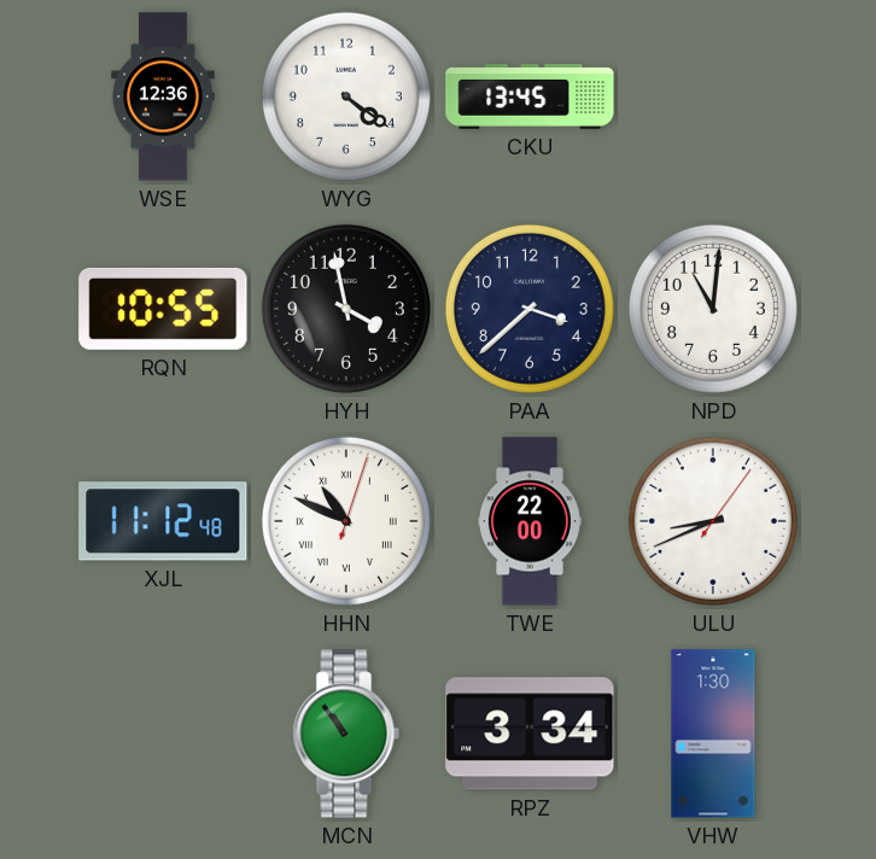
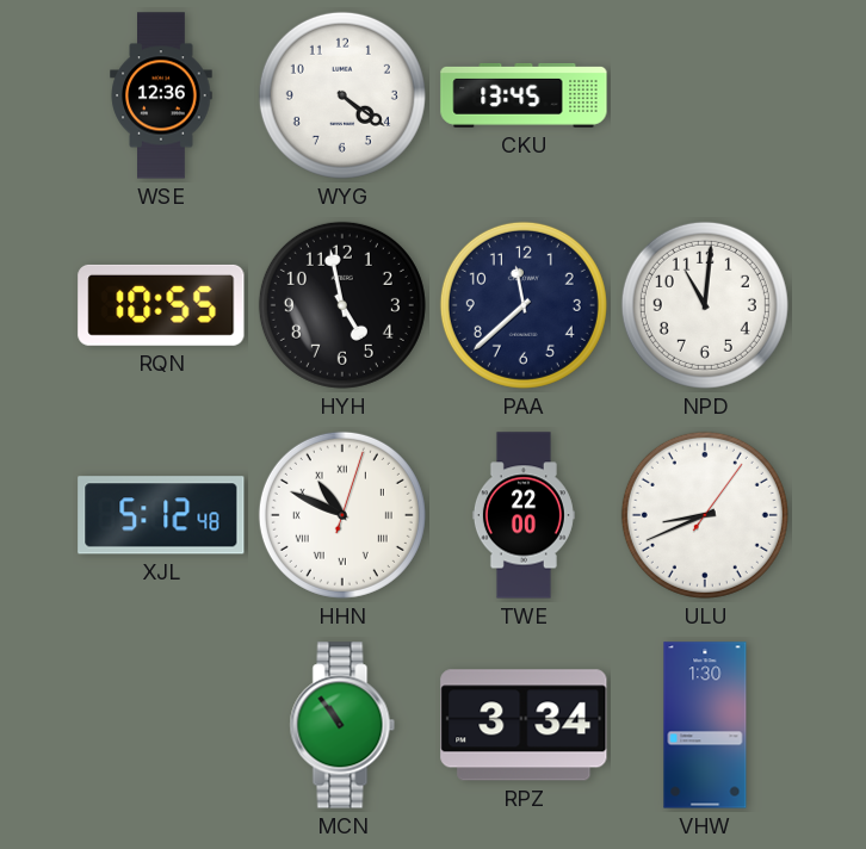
HYH: 3:58 -> 4:58
PAA: 3:38 -> 11:38
XJL: 11:12 -> 5:12
